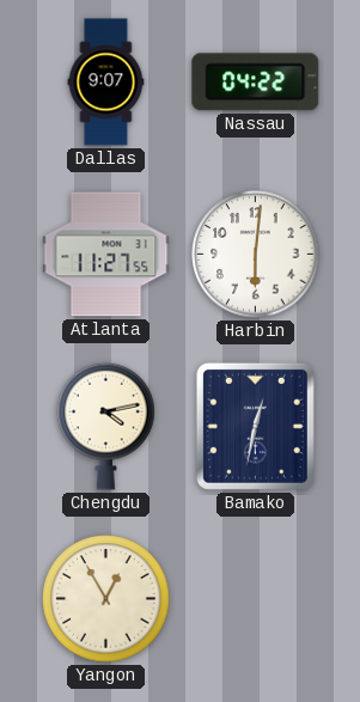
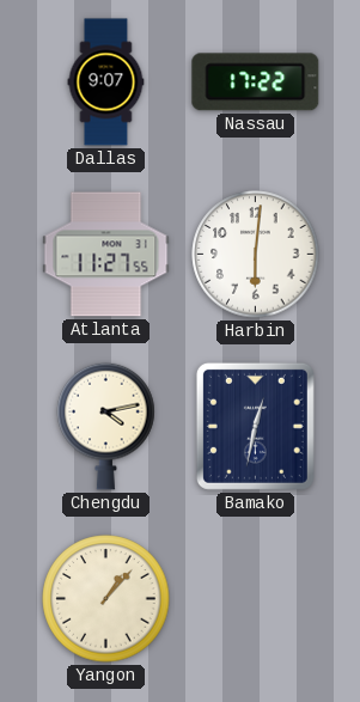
Nassau: 04:22 -> 17:22
Yangon: 12:55 -> 1:07
